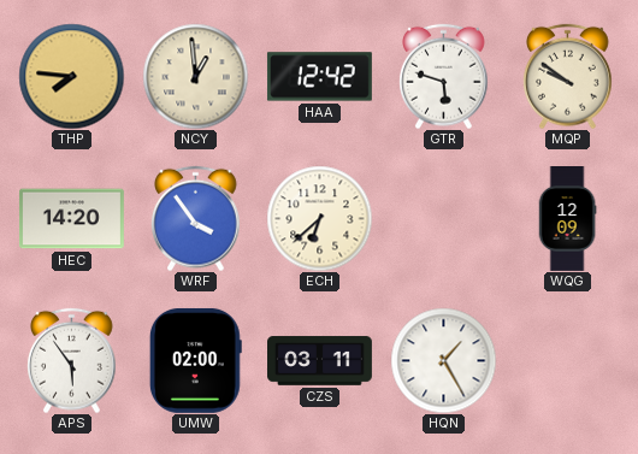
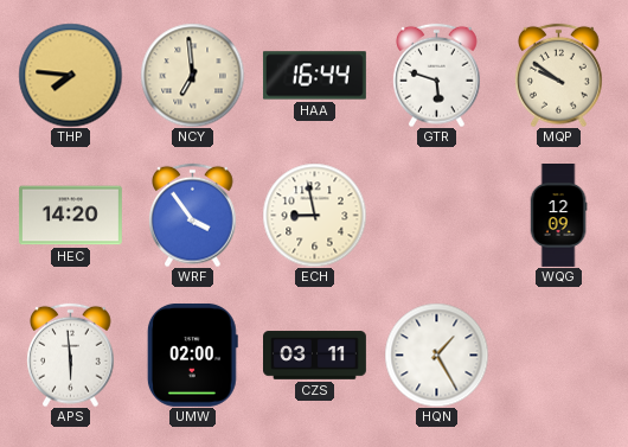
NCY: 12:59 -> 6:59
HAA: 12:42 -> 16:44
ECH: 6:38 -> 8:58
APS: 5:54 -> 5:59
